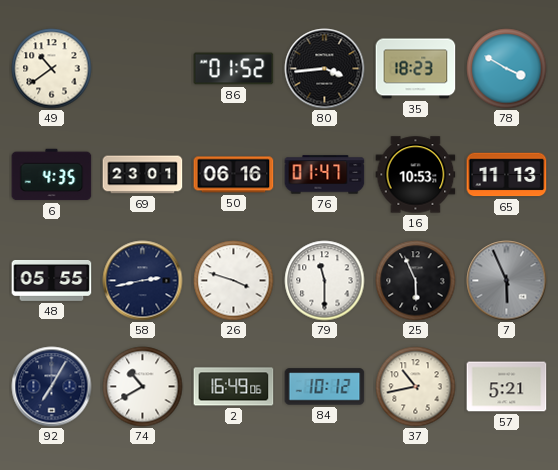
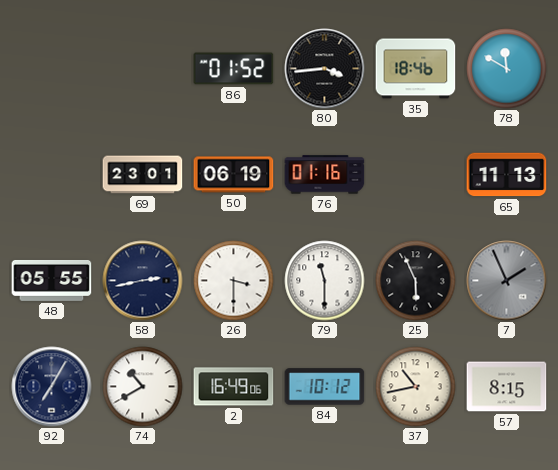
49: 10:39 -> none
35: 18:23 -> 18:46
78: 3:50 -> 11:50
6: 4:35 -> none
50: 06:16 -> 06:19
76: 01:47 -> 01:16
16: 10:53 -> none
26: 3:48 -> 3:30
7: 5:56 -> 1:56
57: 5:21 -> 8:15
